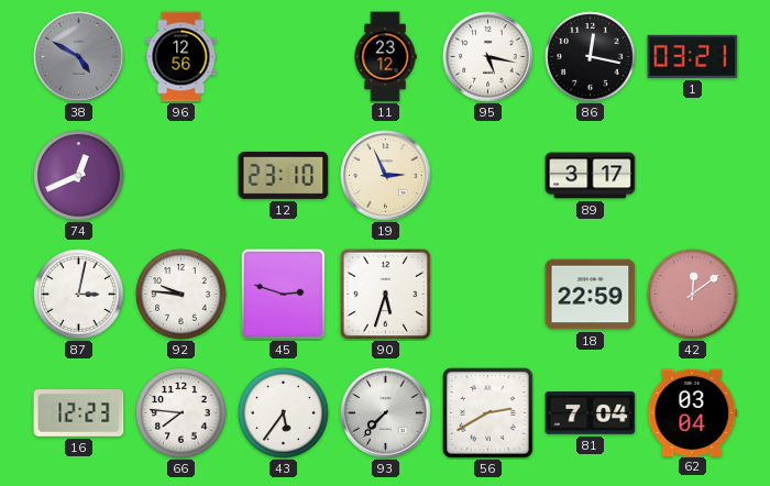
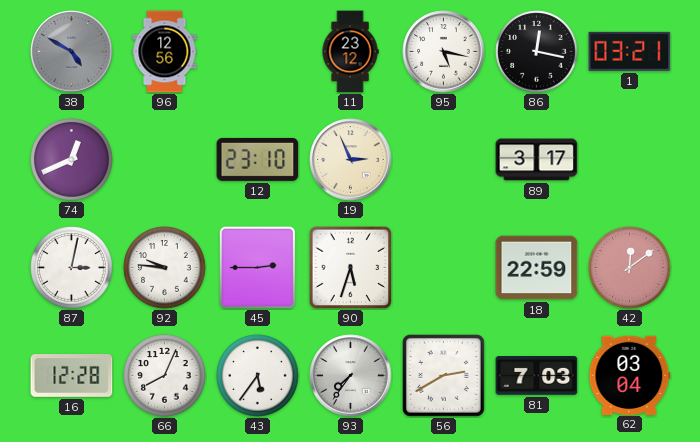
45: 2:48 -> 2:45
16: 12:23 -> 12:28
66: 7:46 -> 8:04
93: 7:37 -> 7:36
81: 7:04 -> 7:03
